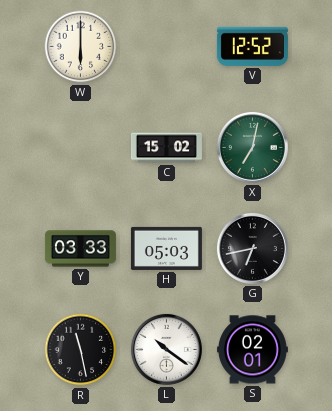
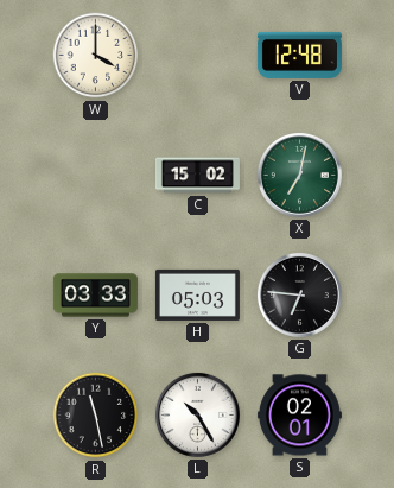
W: 6:00 -> 4:00
V: 12:52 -> 12:48
G: 6:43 -> 6:46
L: 10:21 -> 10:25
